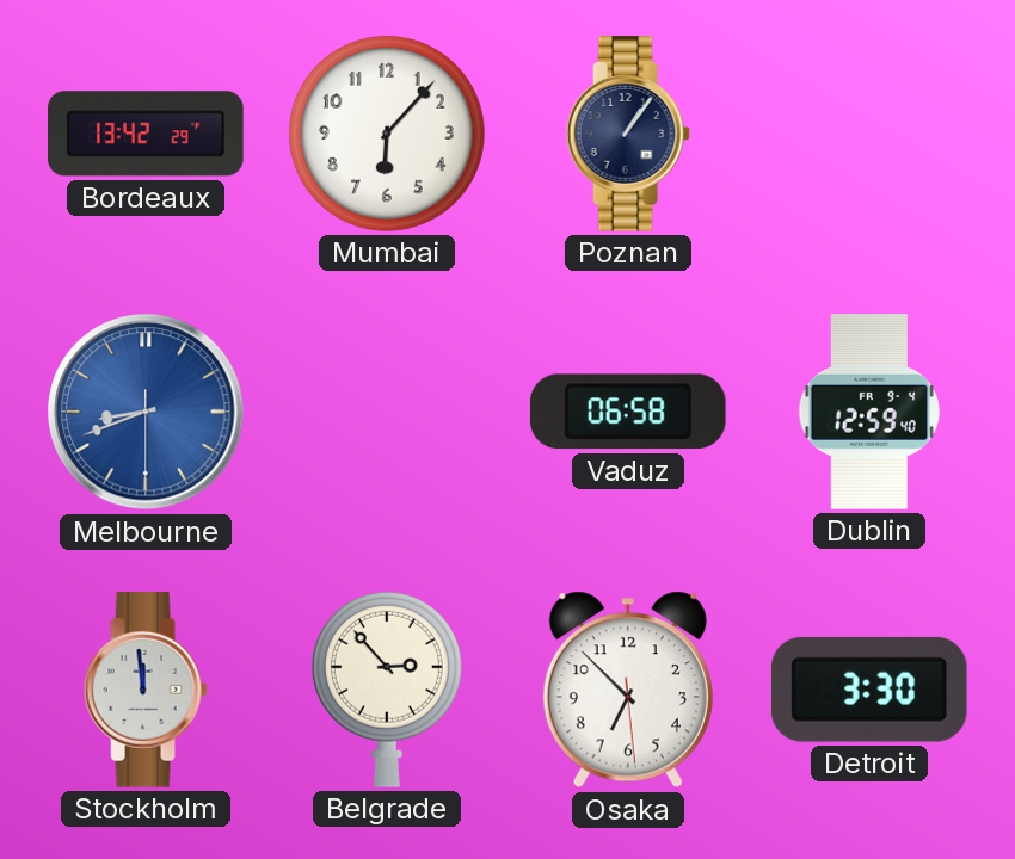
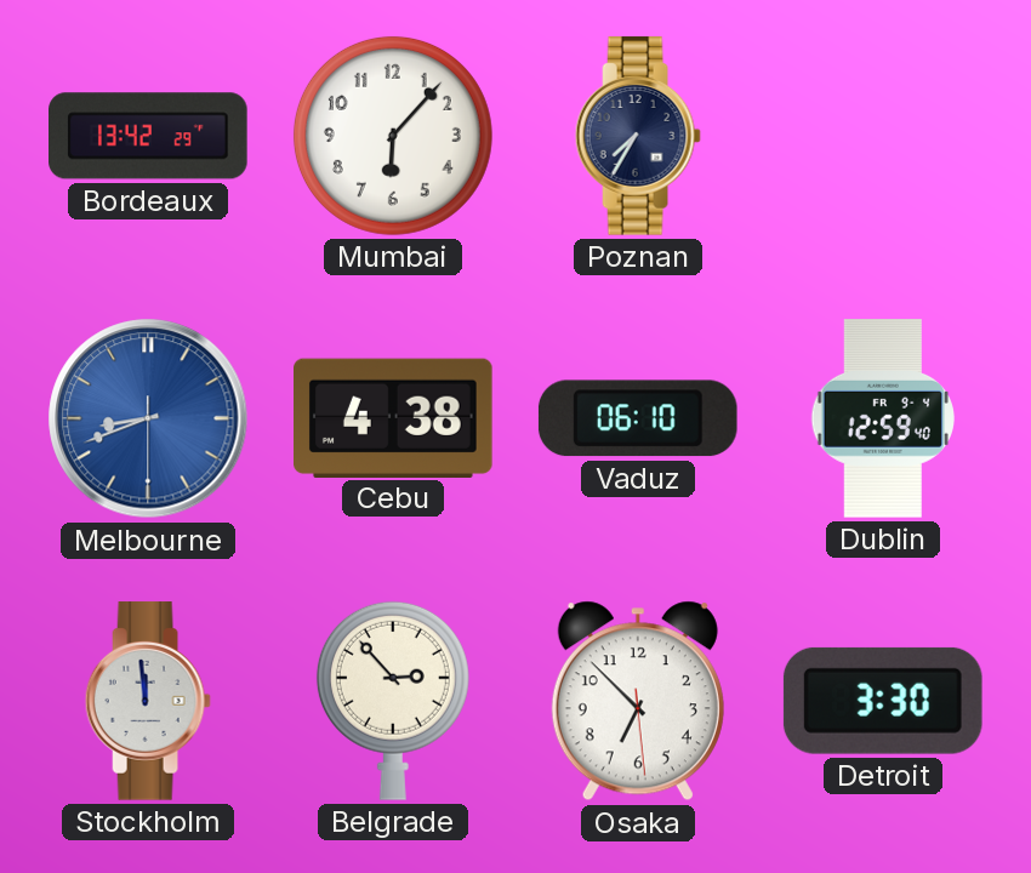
Poznan: 1:06 -> 7:35
Cebu: none -> 4:38
Vaduz: 06:58 -> 06:10
